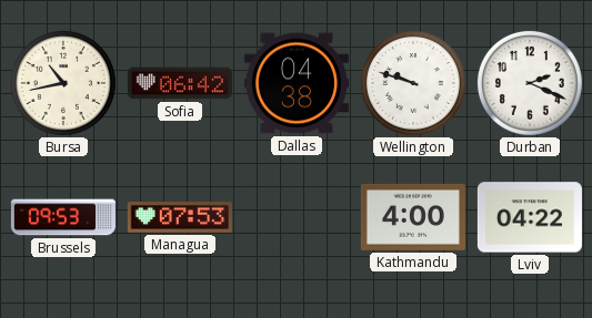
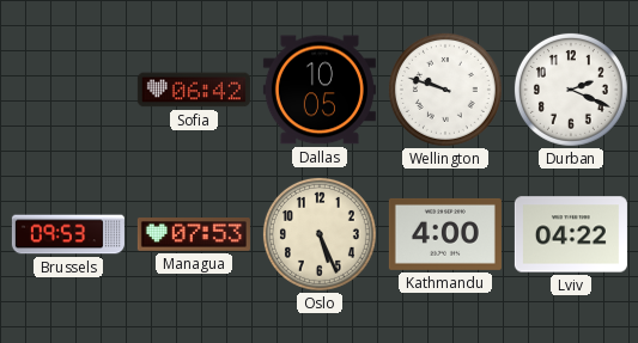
Bursa: 10:43 -> none
Dallas: 04:38 -> 10:05
Oslo: none -> 5:26
